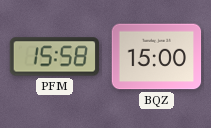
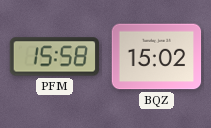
BQZ: 15:00 -> 15:02
